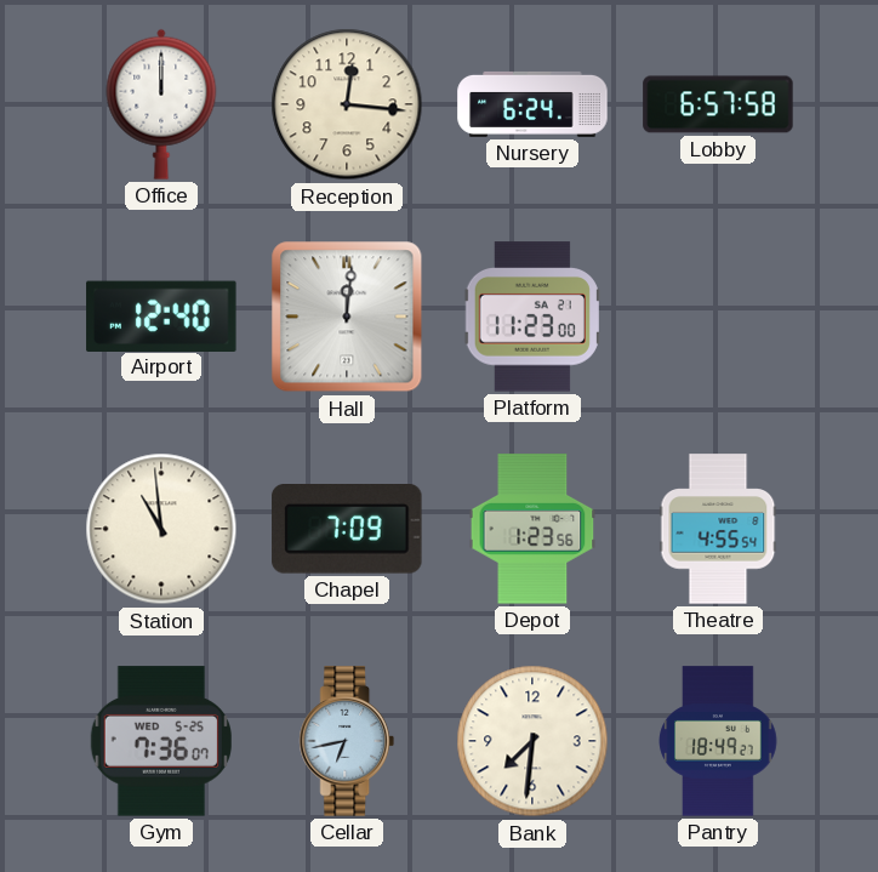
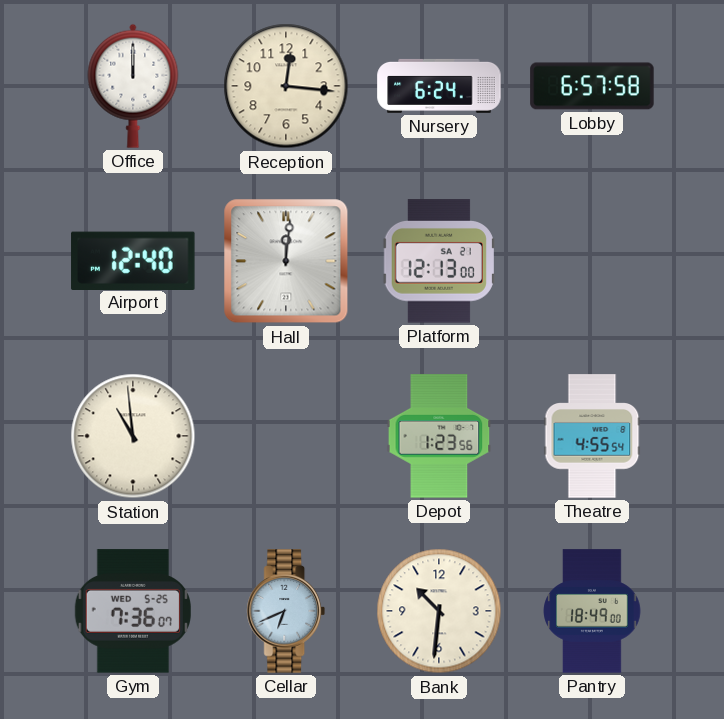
Platform: 11:23 -> 12:13
Chapel: 7:09 -> none
Cellar: 6:43 -> 6:41
Bank: 7:31 -> 10:31
Pantry: 18:49:27 -> 18:49:00
